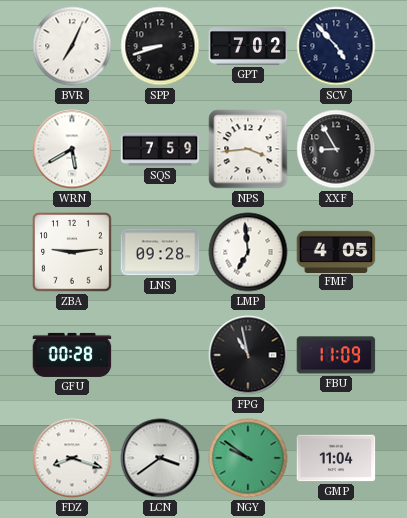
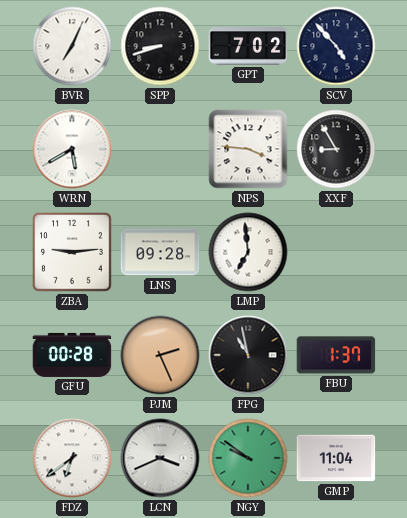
SQS: 7:59 -> none
NPS: 3:44 -> 3:46
FMF: 4:05 -> none
PJM: none -> 2:26
FBU: 11:09 -> 1:37
FDZ: 8:18 -> 6:39
LCN: 3:39 -> 3:41
